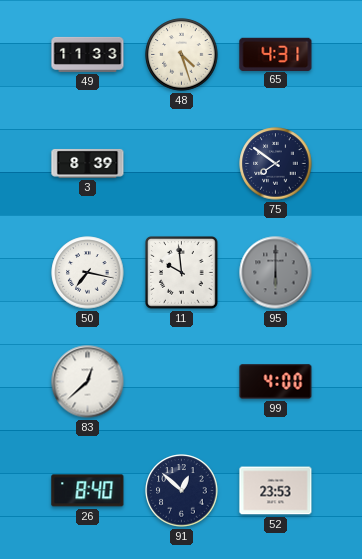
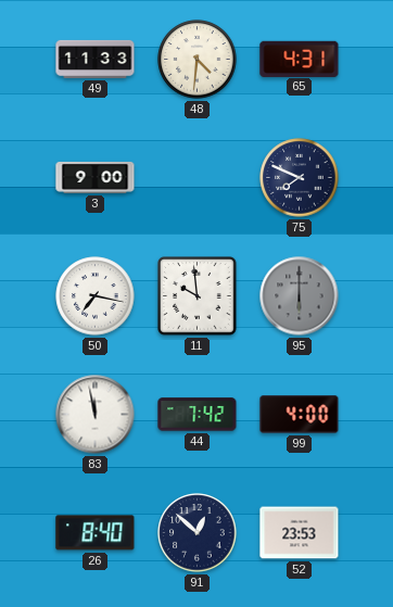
48: 4:27 -> 4:31
3: 8:39 -> 9:00
75: 7:51 -> 7:49
83: 12:38 -> 11:58
44: none -> 7:42
